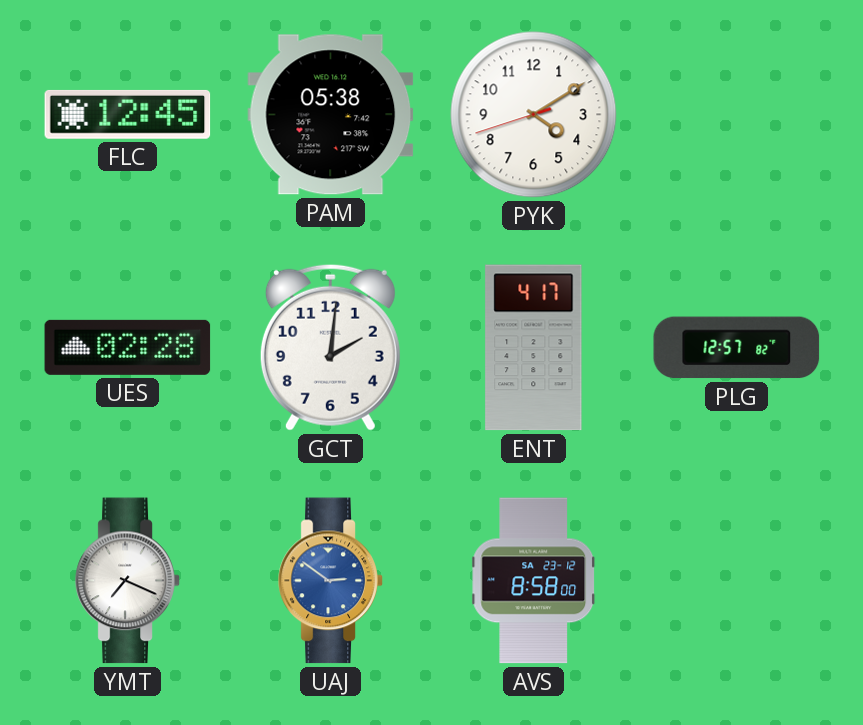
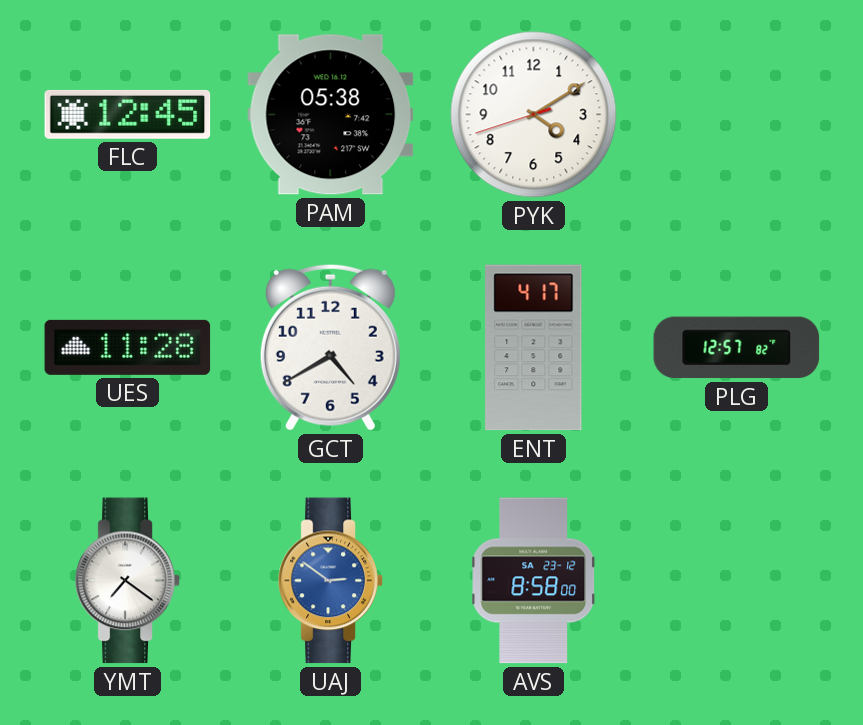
UES: 02:28 -> 11:28
GCT: 2:01 -> 4:40
YMT: 7:19 -> 7:21
